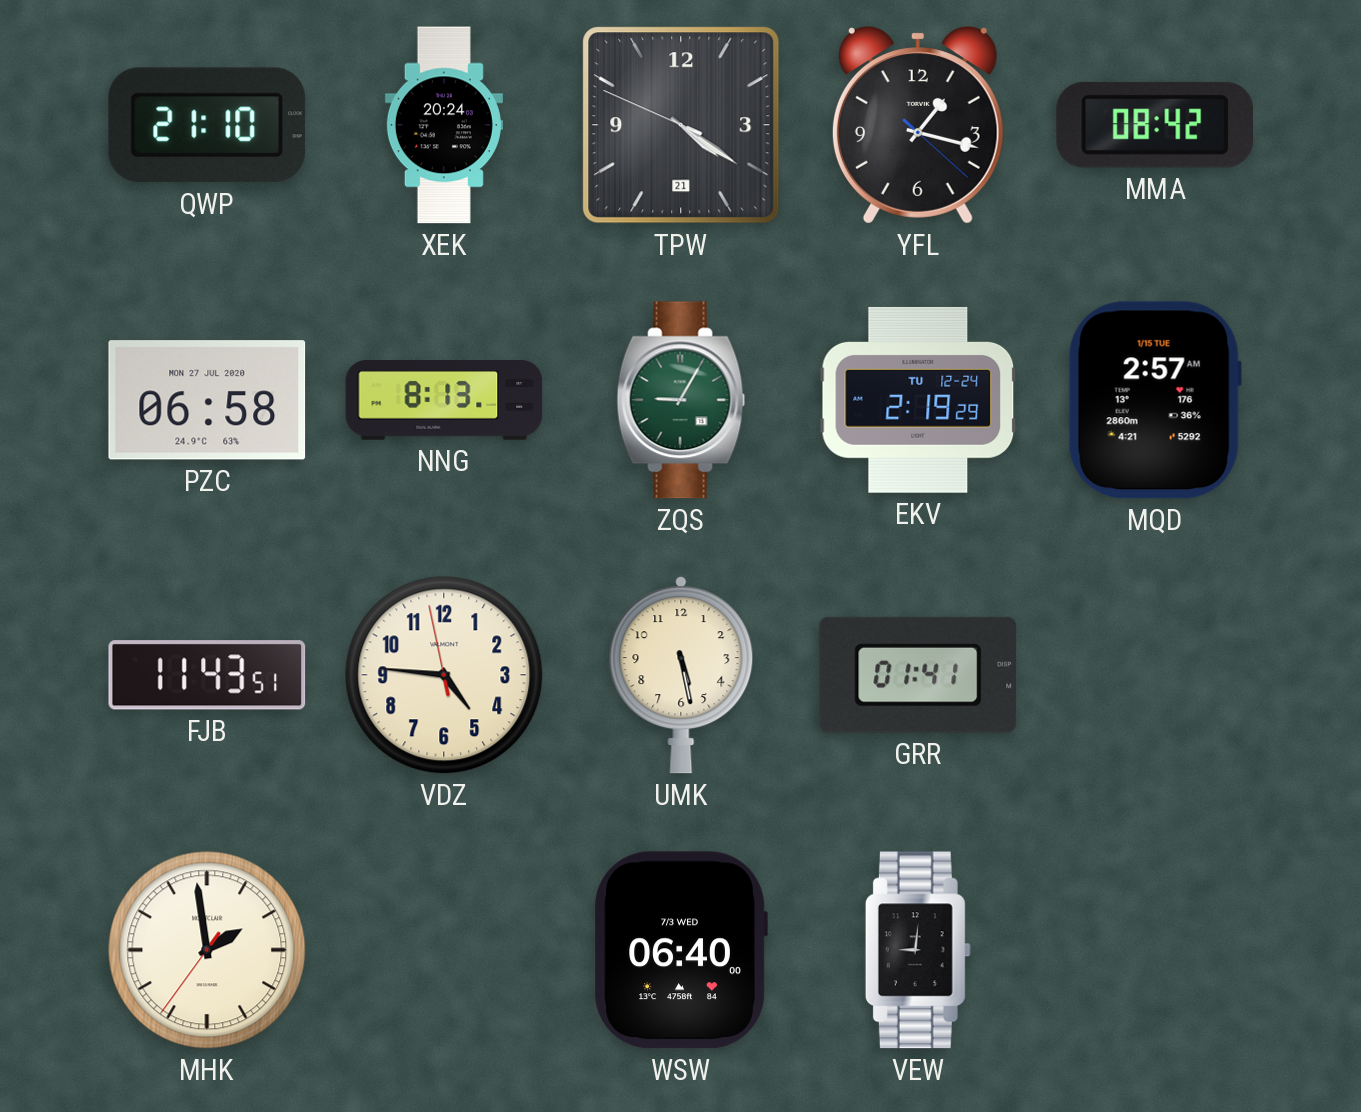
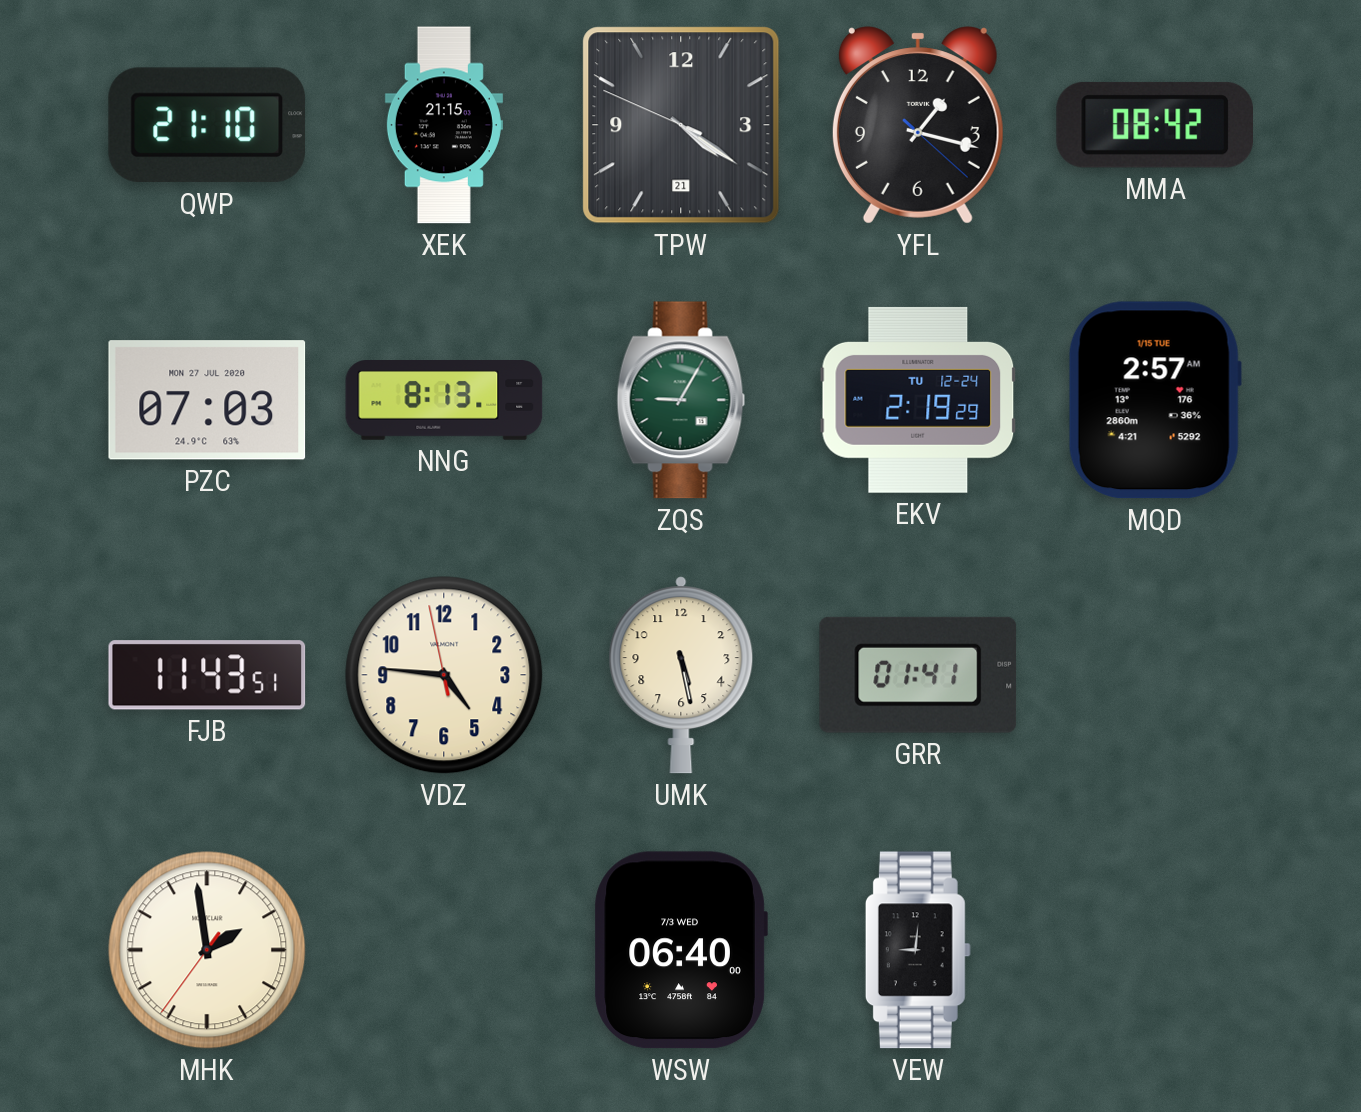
XEK: 20:24 -> 21:15
PZC: 06:58 -> 07:03
